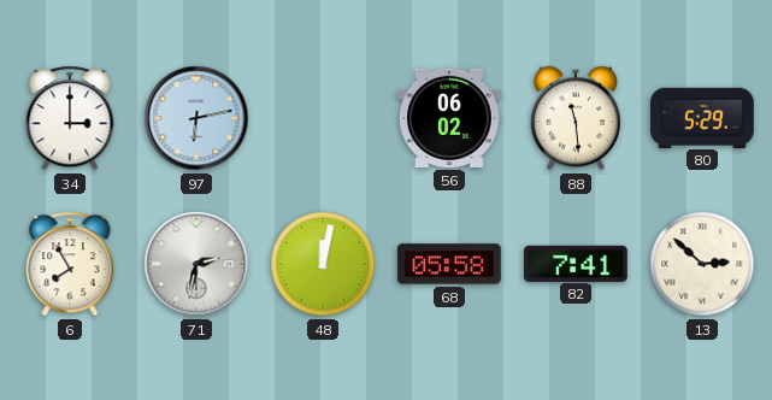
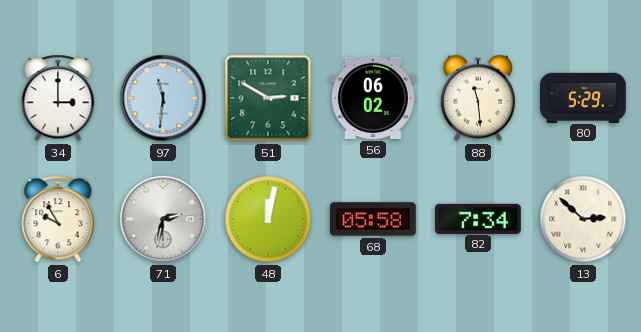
97: 6:13 -> 11:31
51: none -> 2:50
6: 7:55 -> 9:55
82: 7:41 -> 7:34
